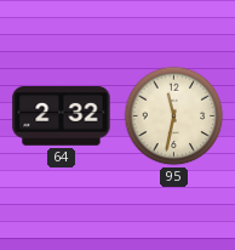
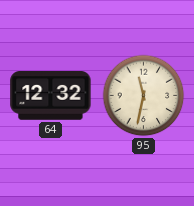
64: 2:32 -> 12:32
